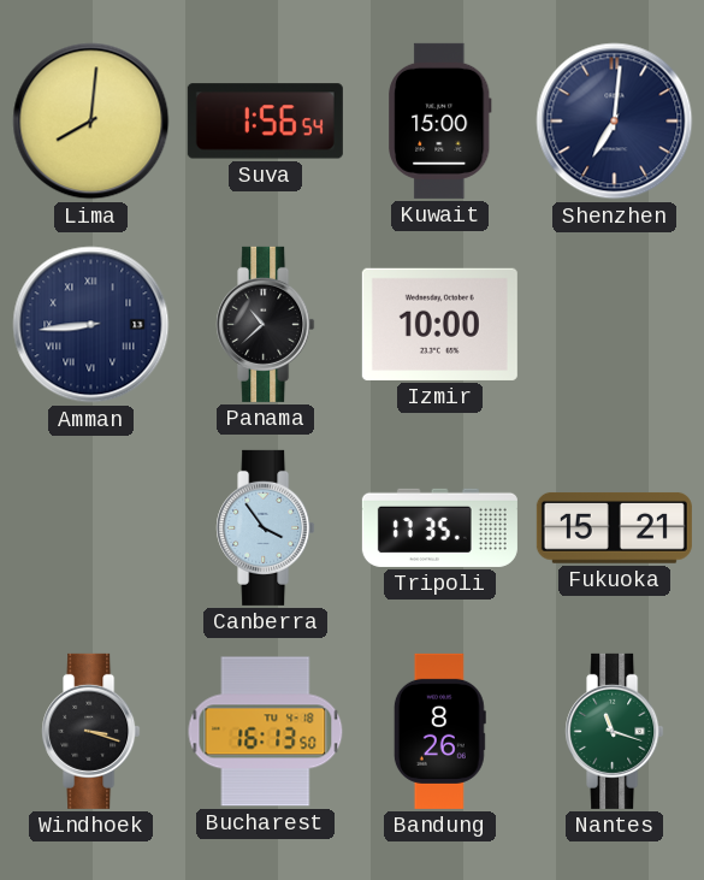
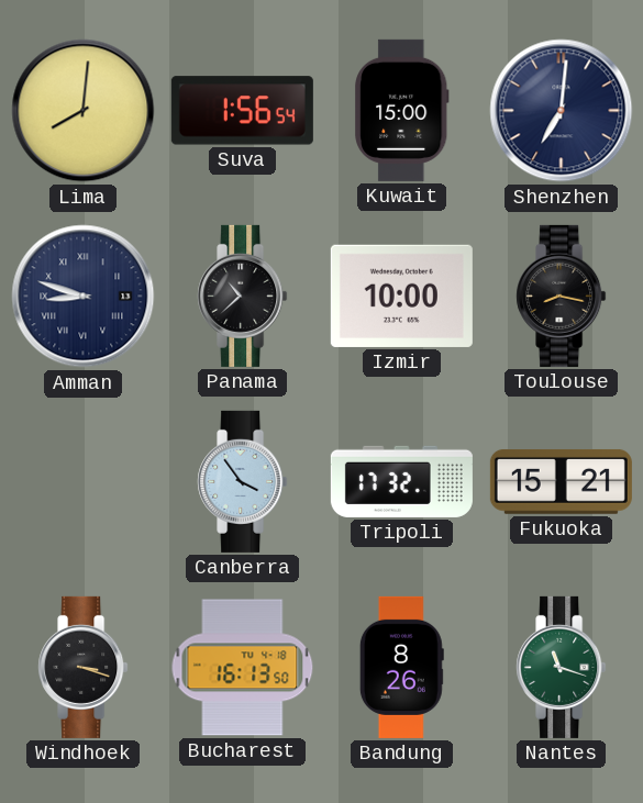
Amman: 8:44 -> 8:48
Toulouse: none -> 8:17
Tripoli: 17:35 -> 17:32
